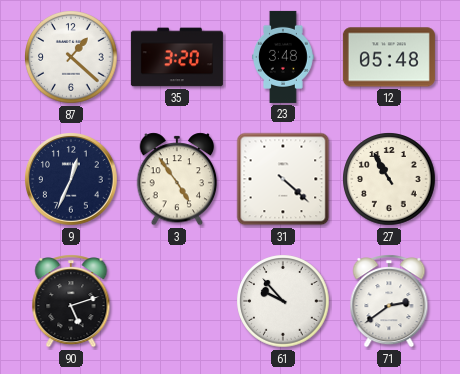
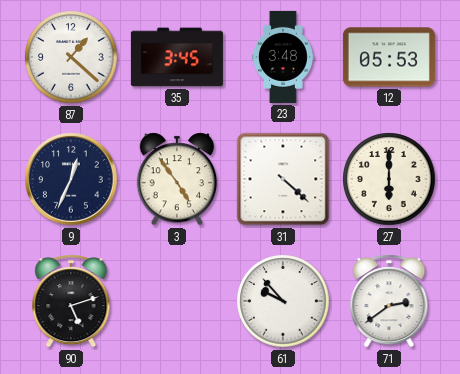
35: 3:20 -> 3:45
12: 05:48 -> 05:53
27: 10:55 -> 6:00
